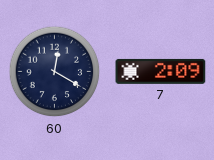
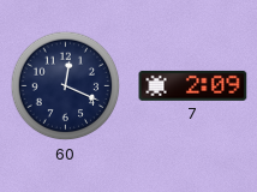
60: 12:20 -> 12:19
